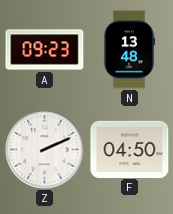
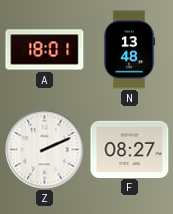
A: 09:23 -> 18:01
F: 04:50 -> 08:27
